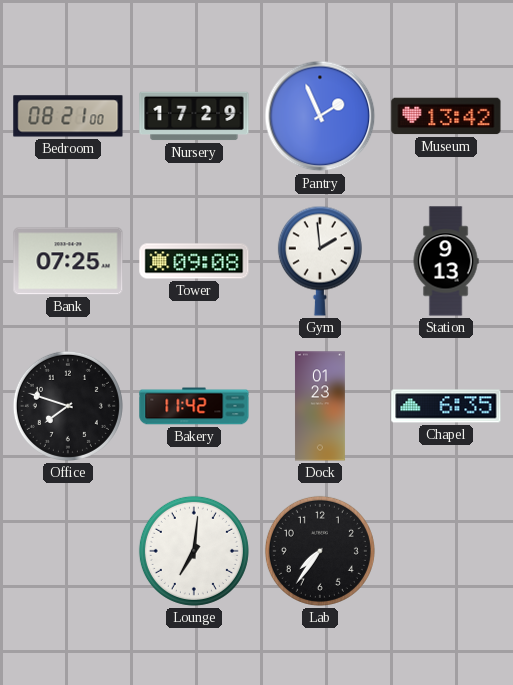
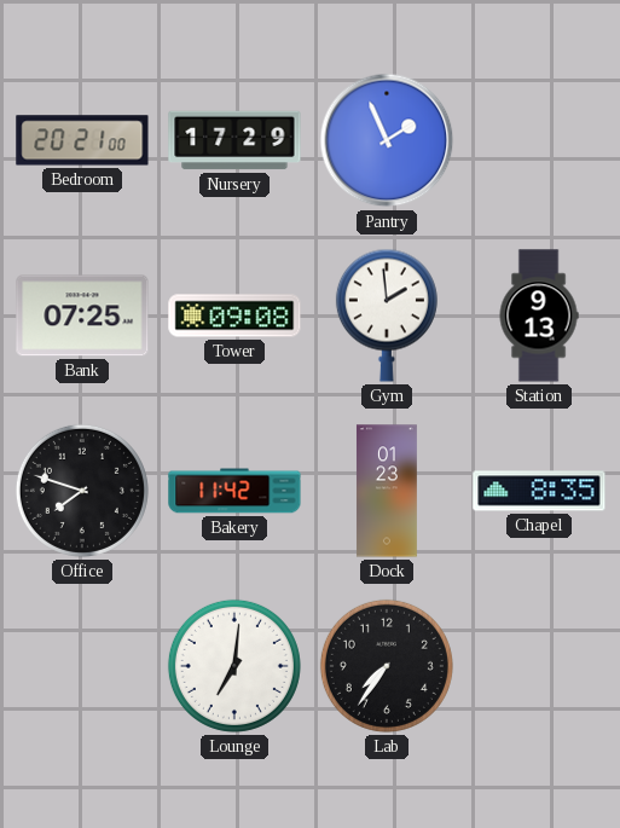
Bedroom: 08:21 -> 20:21
Museum: 13:42 -> none
Chapel: 6:35 -> 8:35
